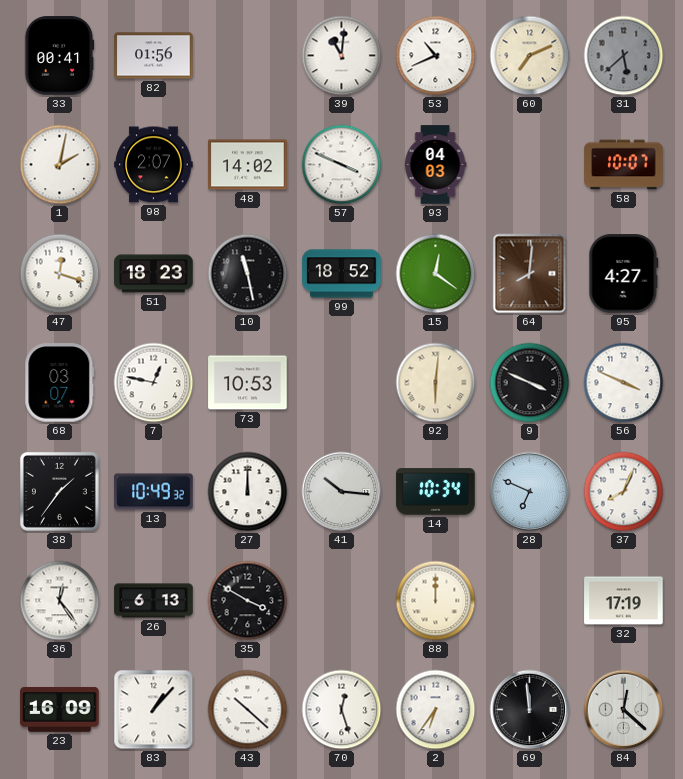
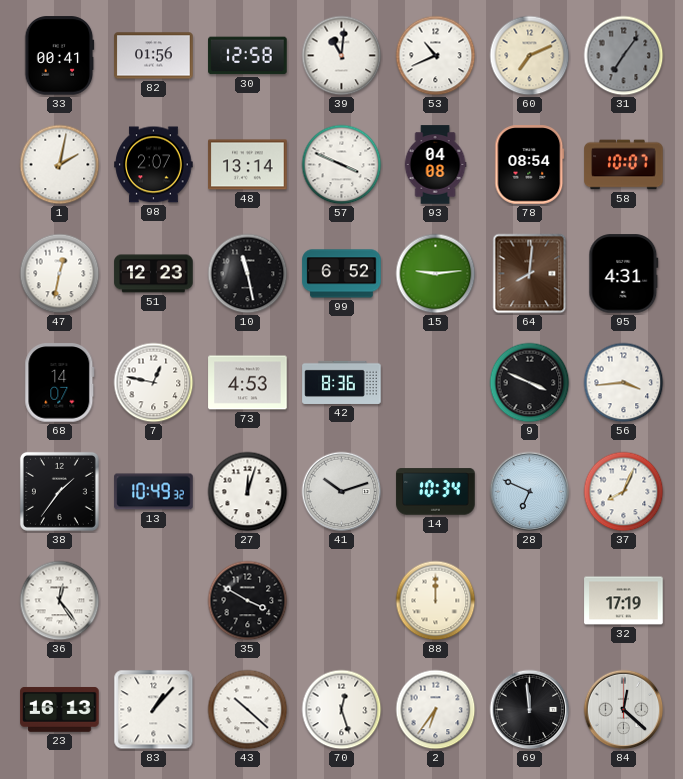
30: none -> 12:58
31: 5:38 -> 7:06
48: 14:02 -> 13:14
93: 04:03 -> 04:08
78: none -> 08:54
47: 12:18 -> 12:32
51: 18:23 -> 12:23
99: 18:52 -> 6:52
15: 12:21 -> 9:14
95: 4:27 -> 4:31
68: 03:07 -> 14:07
73: 10:53 -> 4:53
42: none -> 8:36
92: 6:01 -> none
56: 3:49 -> 3:44
27: 12:00 -> 12:03
41: 10:16 -> 10:12
26: 6:13 -> none
23: 16:09 -> 16:13
